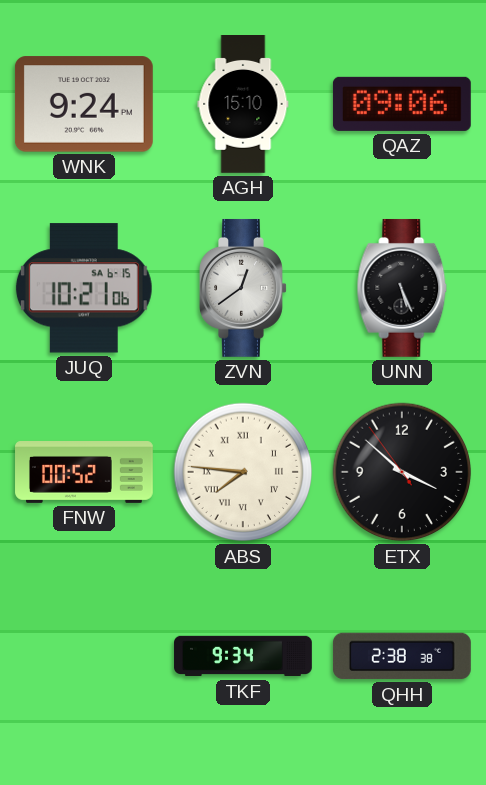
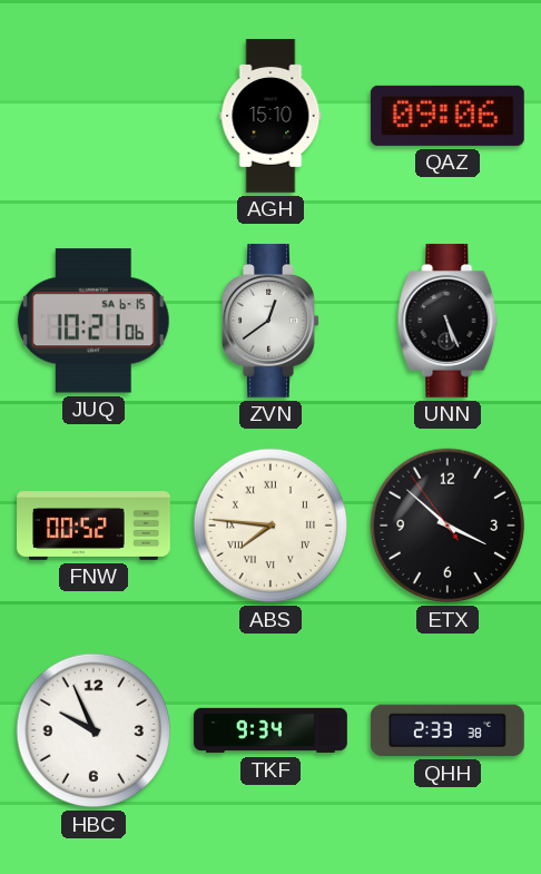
WNK: 9:24 -> none
HBC: none -> 9:56
QHH: 2:38 -> 2:33
